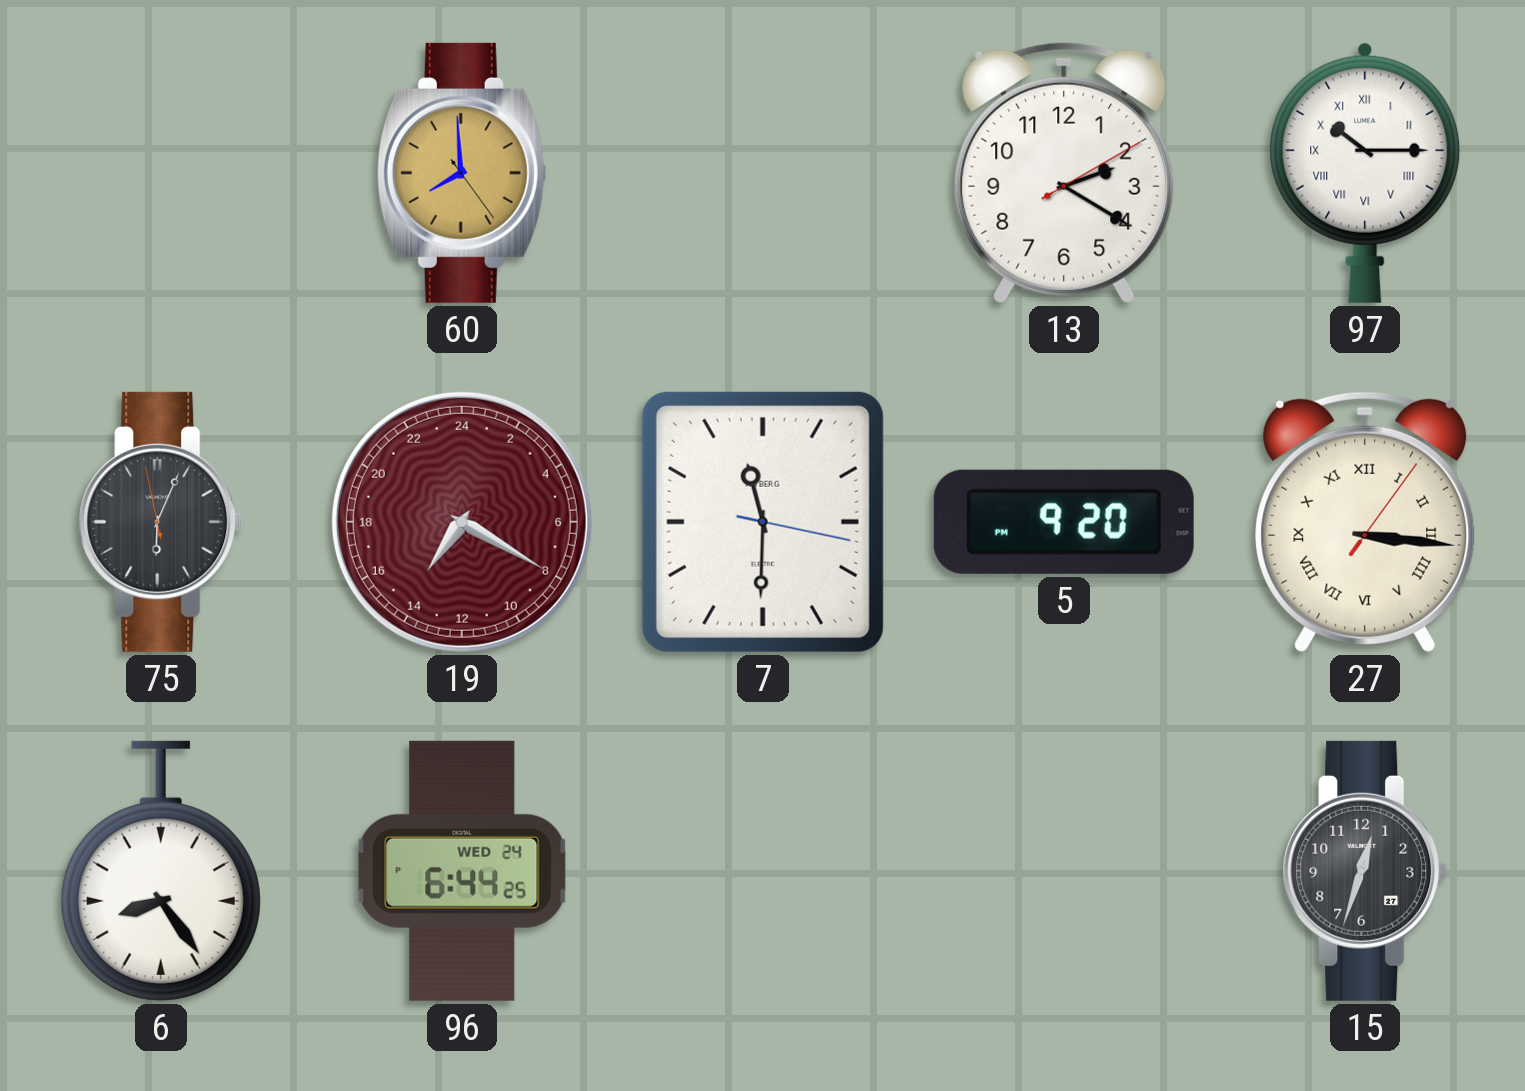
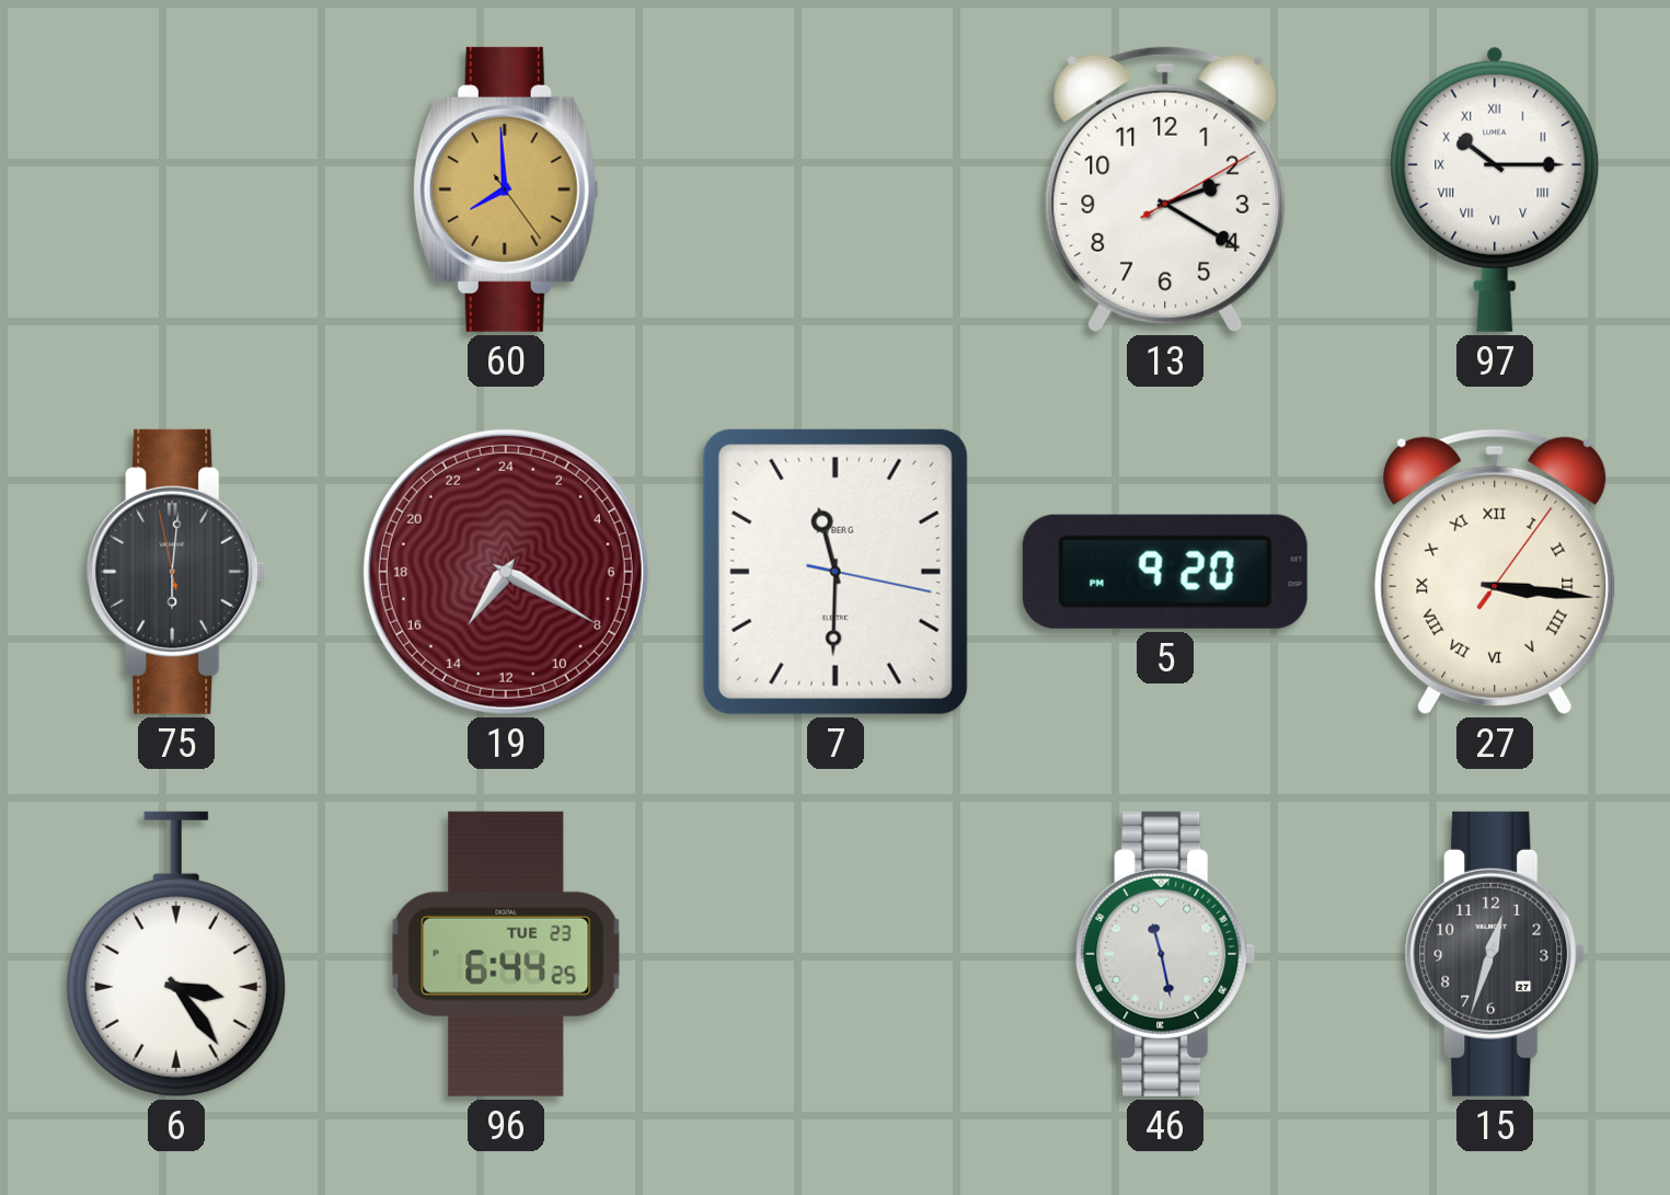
75: 6:03 -> 6:00
6: 8:24 -> 3:24
96 date: WED 24 -> TUE 23
46: none -> 11:28
